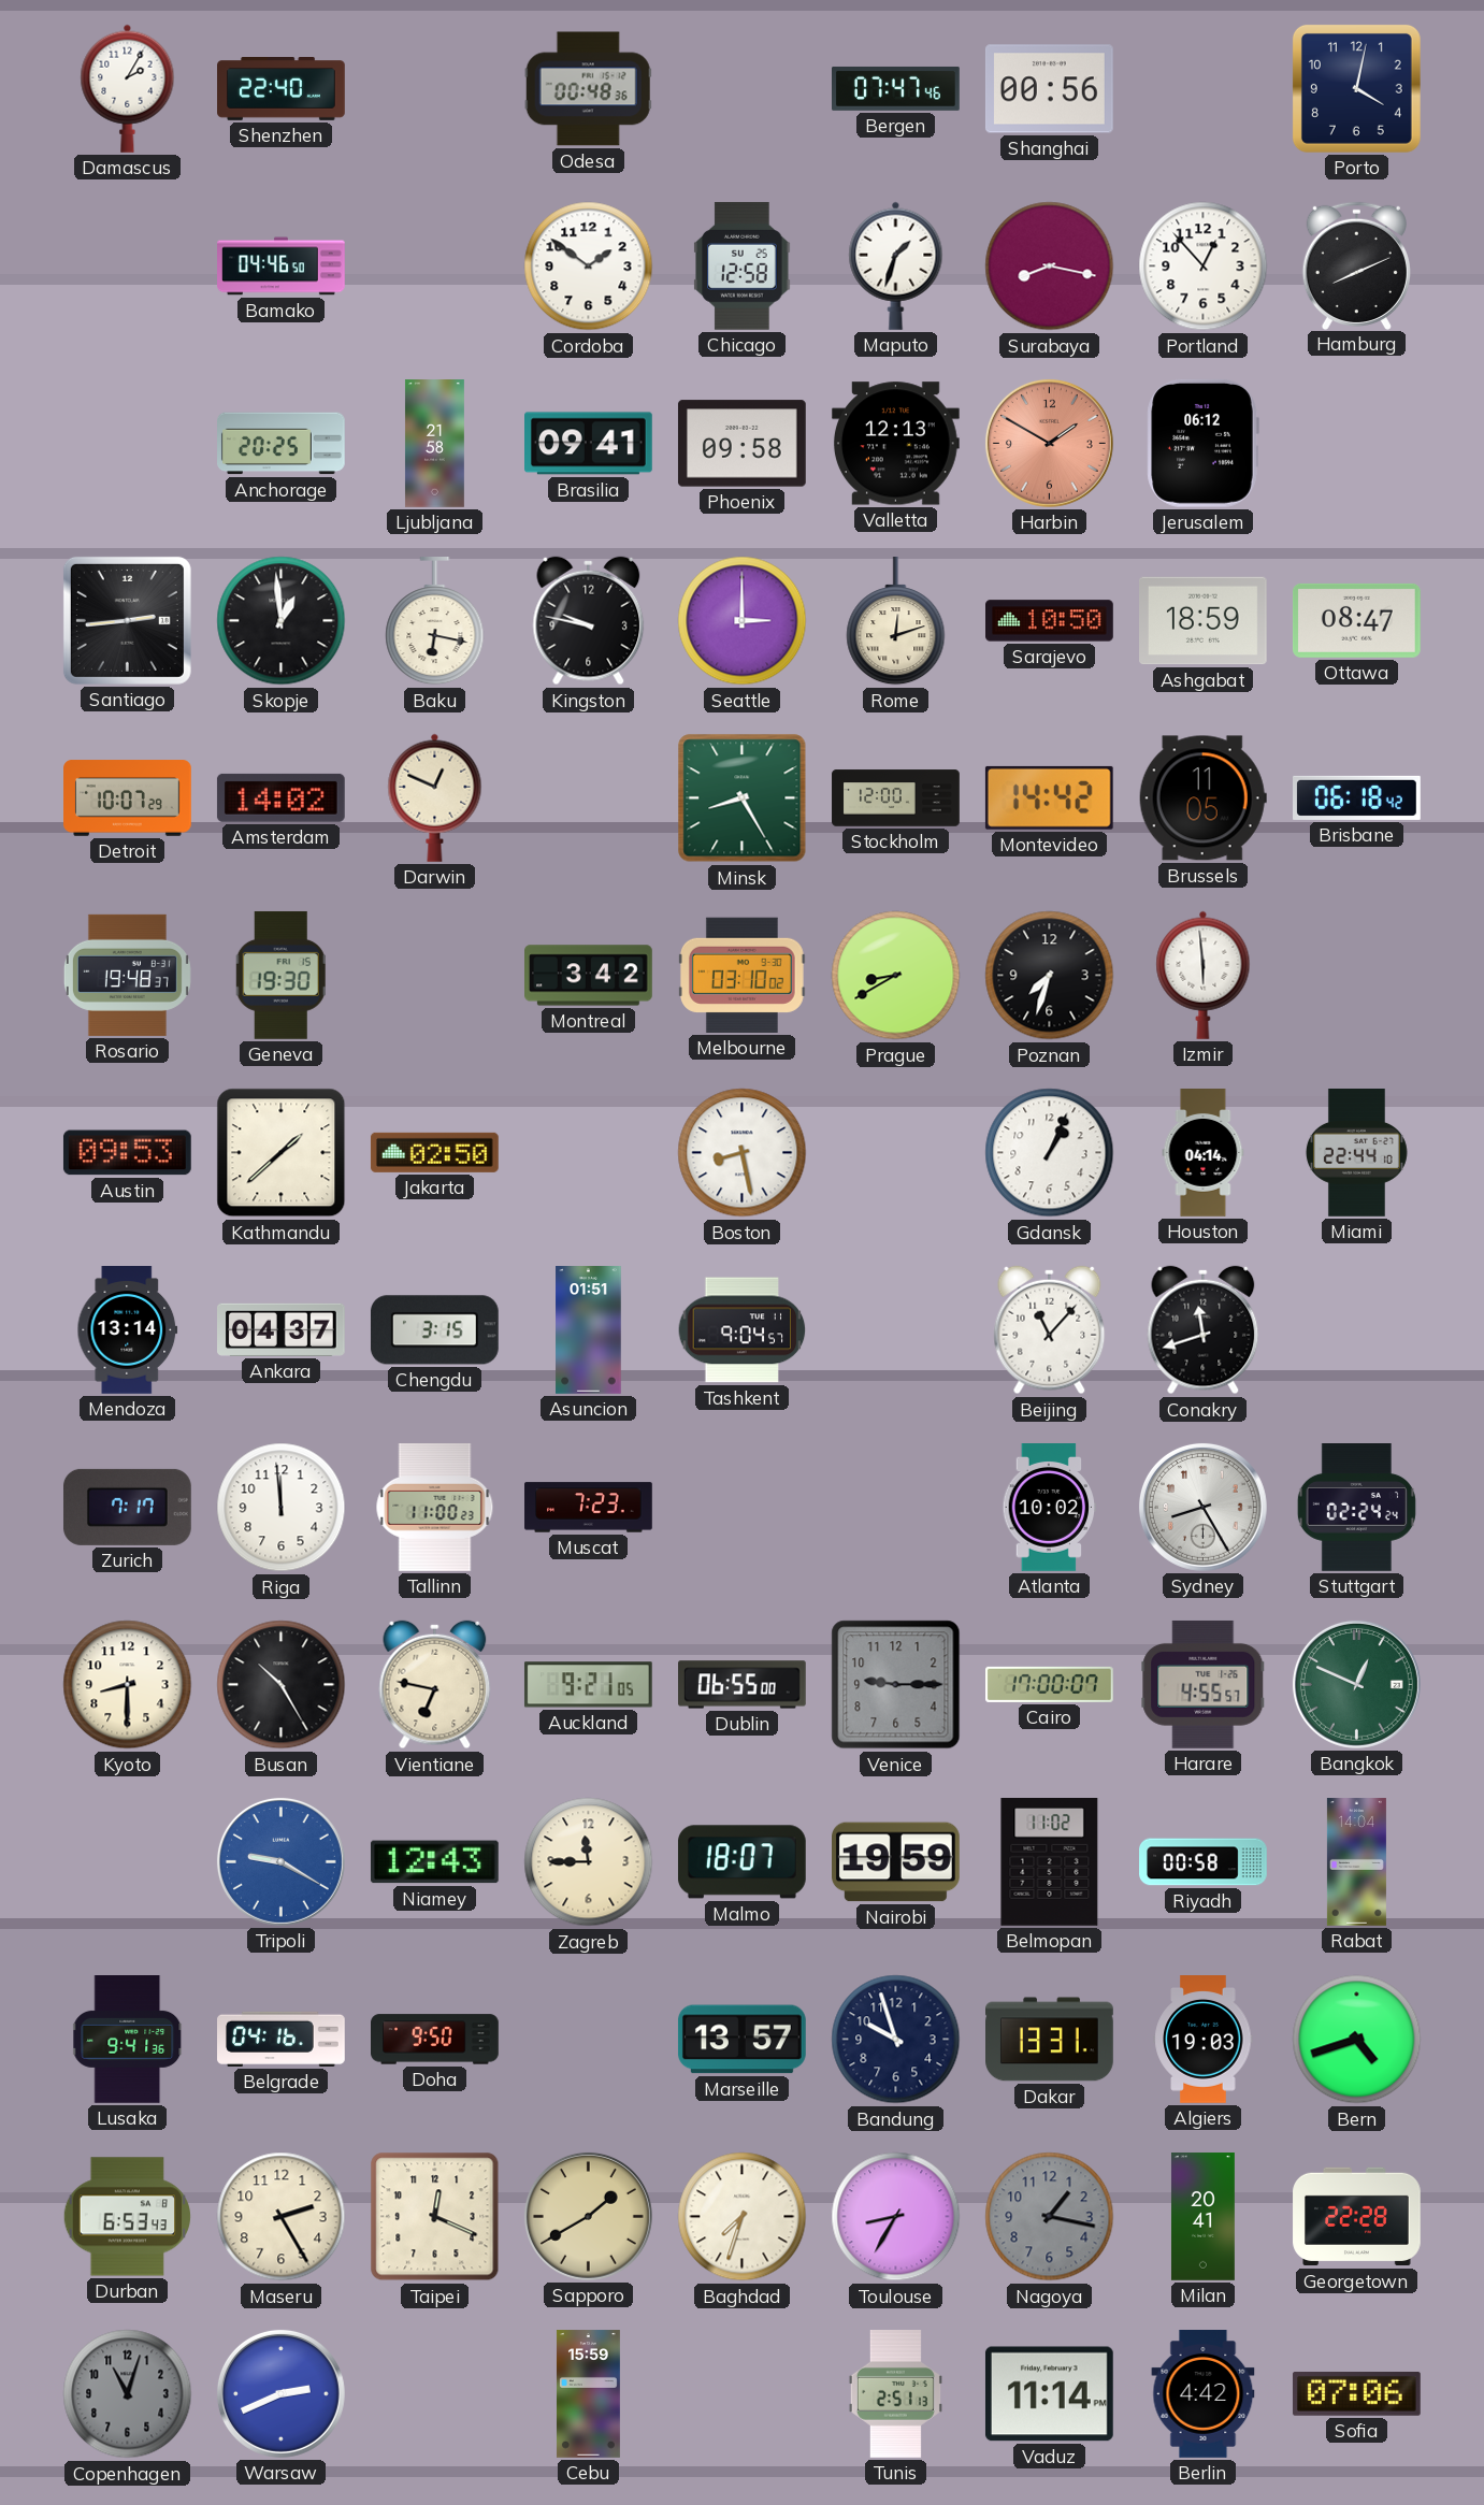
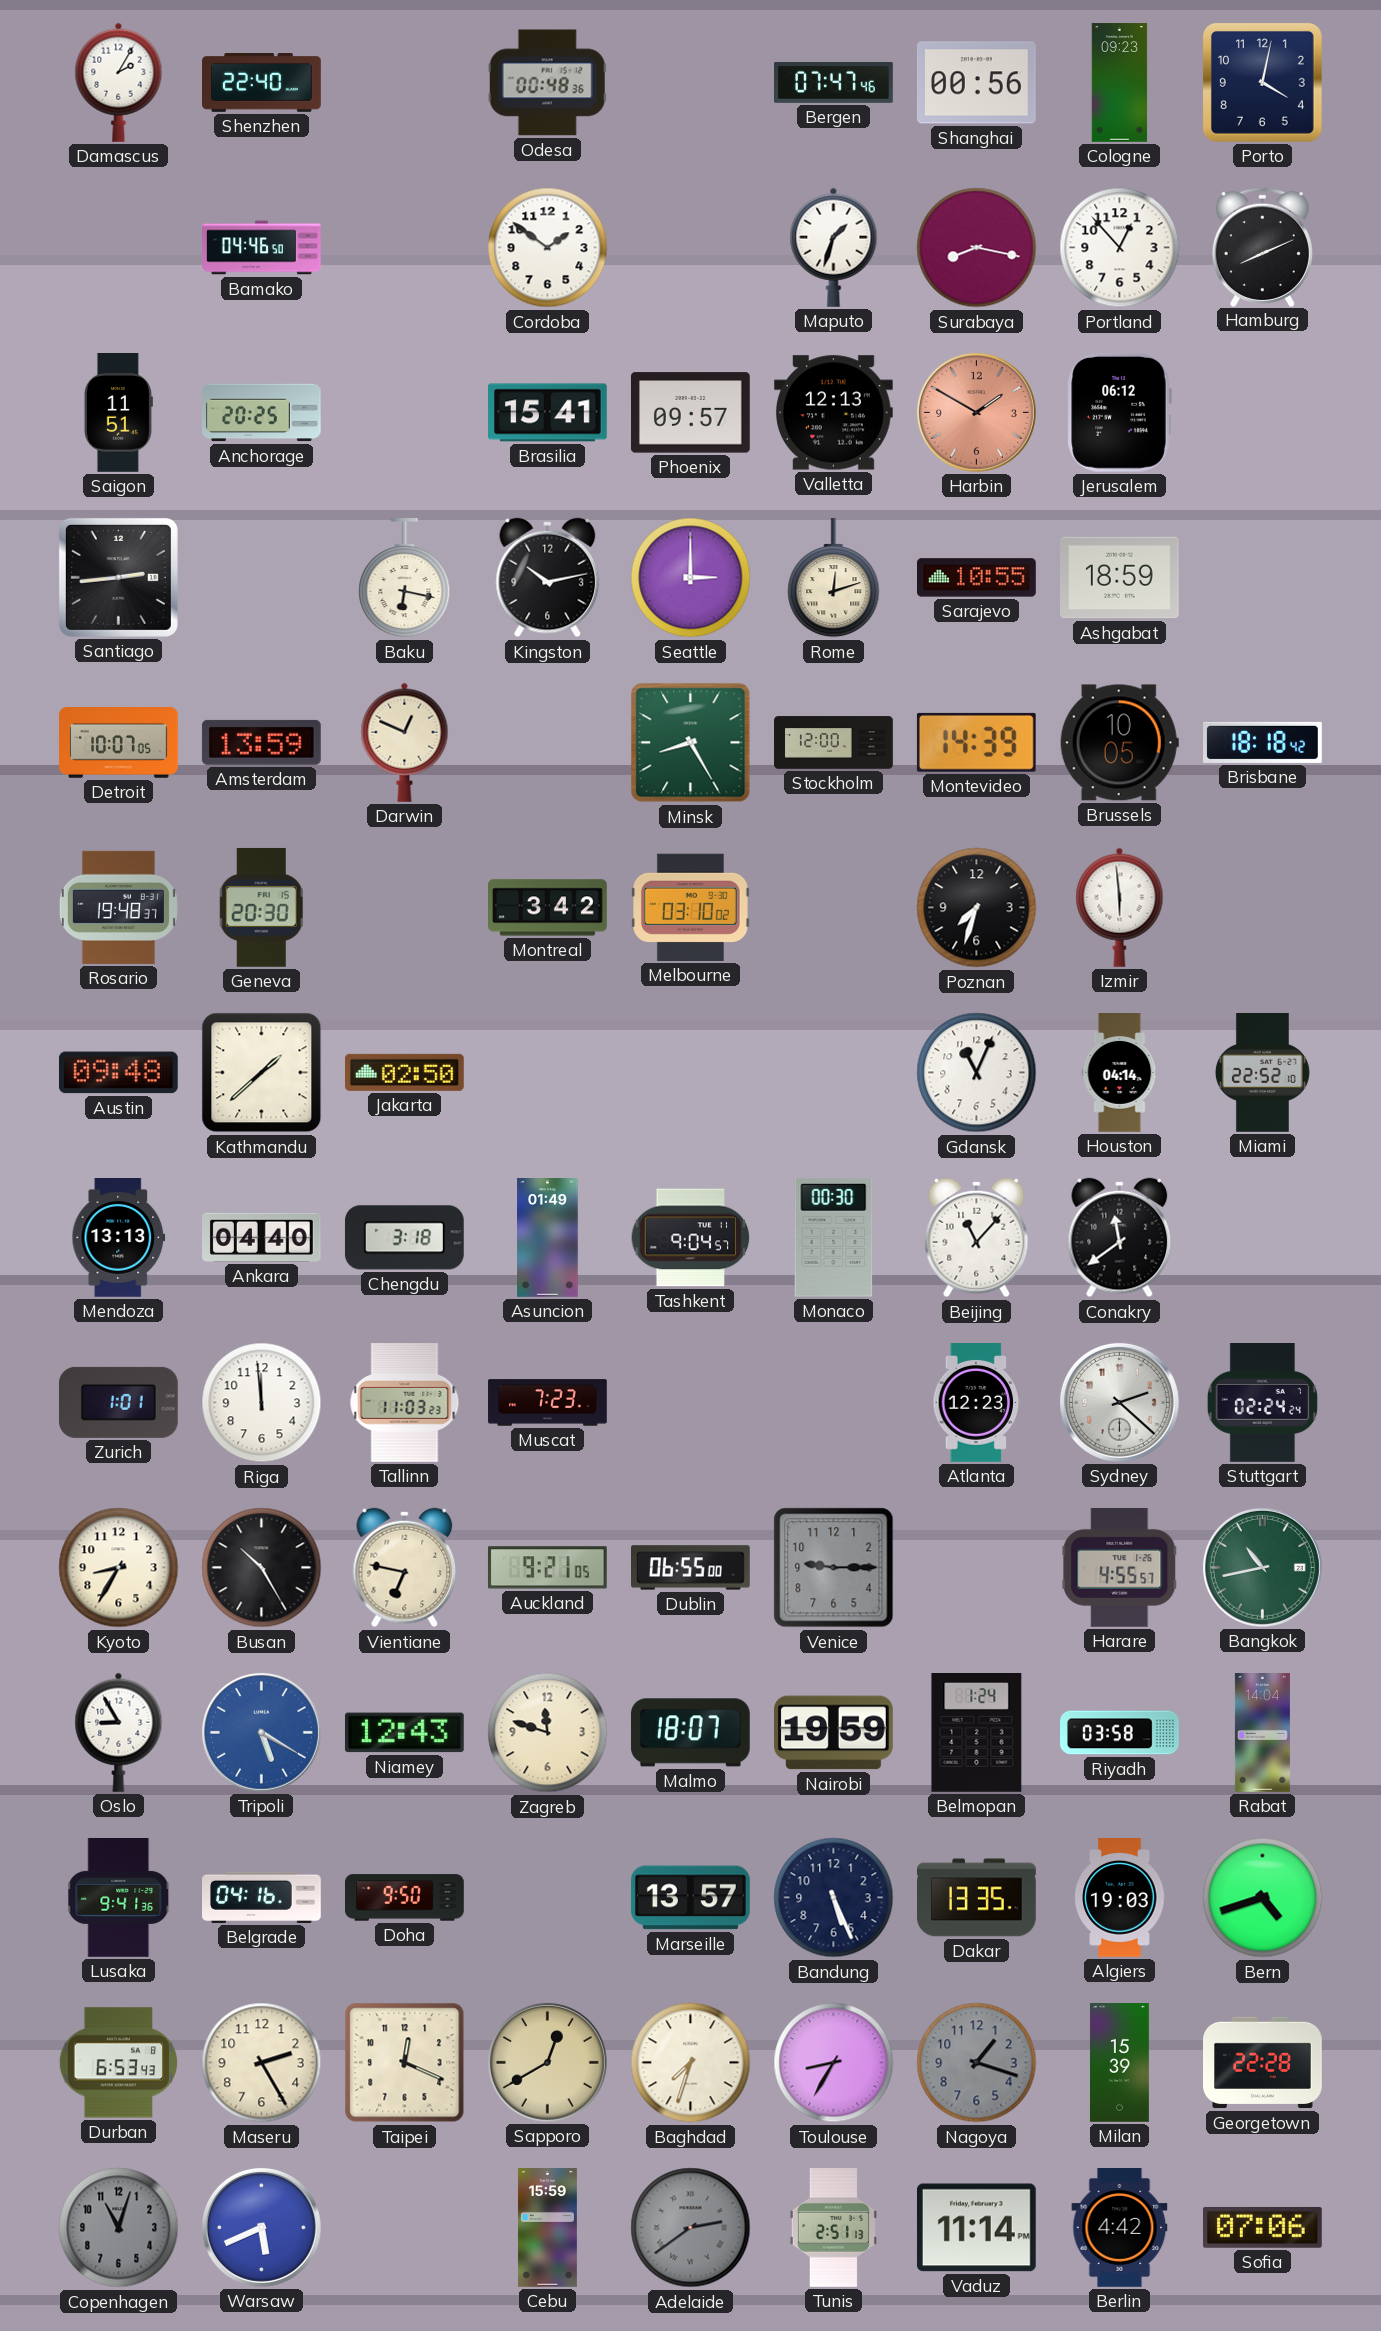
Cologne: none -> 09:23
Chicago: 12:58 -> none
Saigon: none -> 11:51
Ljubljana: 21:58 -> none
Brasilia: 09:41 -> 15:41
Phoenix: 09:58 -> 09:57
Skopje: 12:59 -> none
Kingston: 9:47 -> 10:13
Sarajevo: 10:50 -> 10:55
Ottawa: 08:47 -> none
Detroit: 10:07:29 -> 10:07:05
Amsterdam: 14:02 -> 13:59
Montevideo: 14:42 -> 14:39
Brussels: 11:05 -> 10:05
Brisbane: 06:18 -> 18:18
Geneva: 19:30 -> 20:30
Prague: 8:40 -> none
Austin: 09:53 -> 09:48
Boston: 8:28 -> none
Gdansk: 1:04 -> 11:04
Miami: 22:44 -> 22:52
Mendoza: 13:14 -> 13:13
Ankara: 04:37 -> 04:40
Chengdu: 3:15 -> 3:18
Asuncion: 01:51 -> 01:49
Monaco: none -> 00:30
Conakry: 11:42 -> 11:39
Zurich: 7:17 -> 1:01
Tallinn: 11:00 -> 11:03
Atlanta: 10:02 -> 12:23
Sydney: 8:25 -> 2:22
Kyoto: 8:30 -> 8:35
Cairo: 17:00 -> none
Bangkok: 12:49 -> 10:43
Oslo: none -> 8:55
Tripoli: 9:20 -> 5:20
Zagreb: 11:45 -> 11:48
Belmopan: 11:02 -> 1:24
Riyadh: 00:58 -> 03:58
Bandung: 9:57 -> 5:26
Dakar: 13:31 -> 13:35
Sapporo: 1:40 -> 12:40
Nagoya: 1:17 -> 1:18
Milan: 20:41 -> 15:39
Warsaw: 2:41 -> 5:41
Adelaide: none -> 2:39
